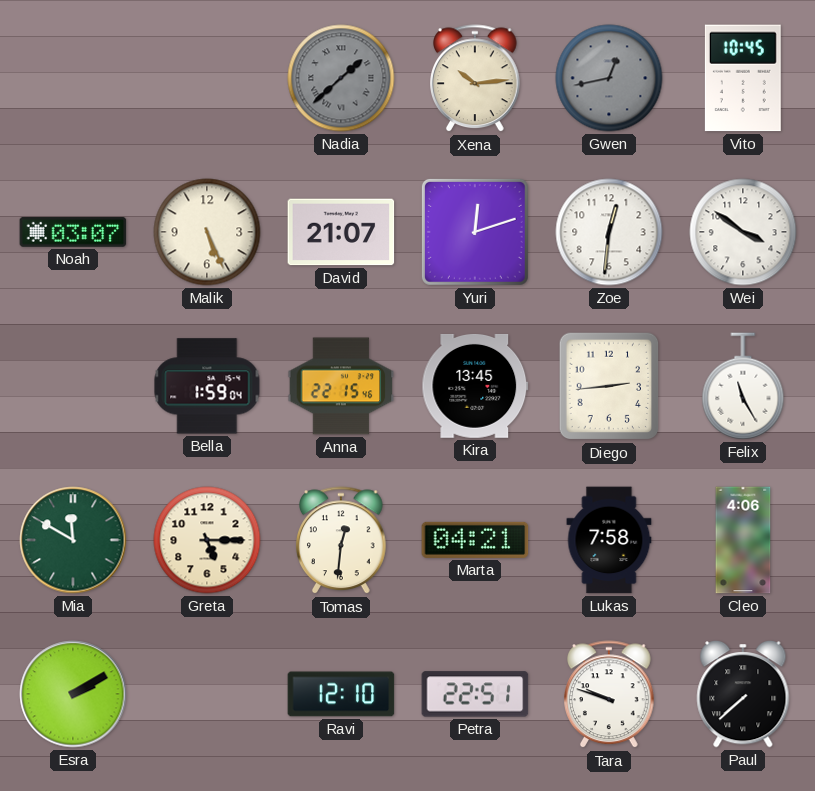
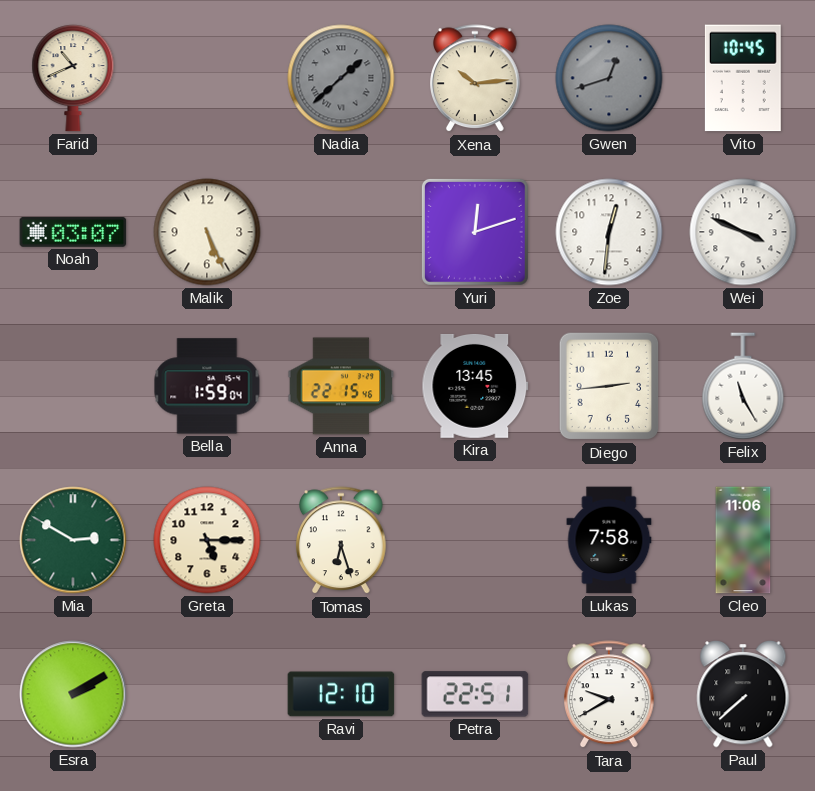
Farid: none -> 10:41
Gwen: 12:43 -> 12:42
David: 21:07 -> none
Wei: 3:51 -> 3:49
Mia: 11:50 -> 2:50
Tomas: 12:31 -> 6:27
Marta: 04:21 -> none
Cleo: 4:06 -> 11:06
Tara: 9:48 -> 9:40
